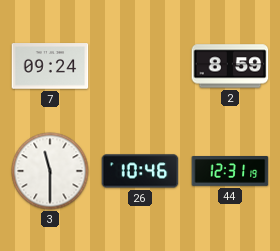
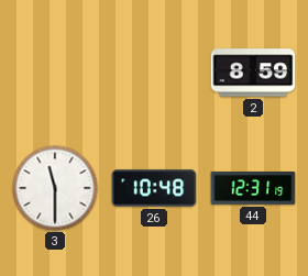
7: 09:24 -> none
26: 10:46 -> 10:48
